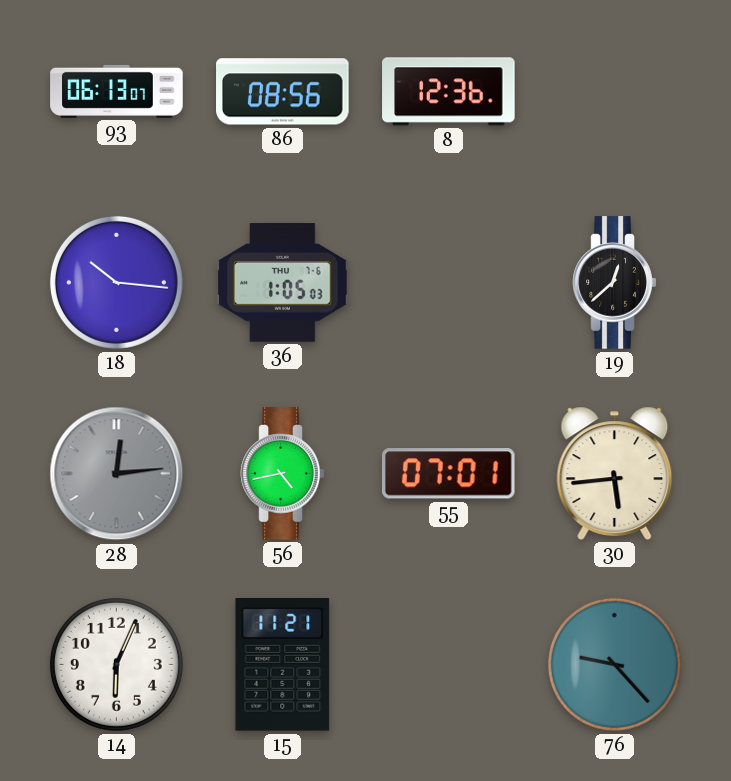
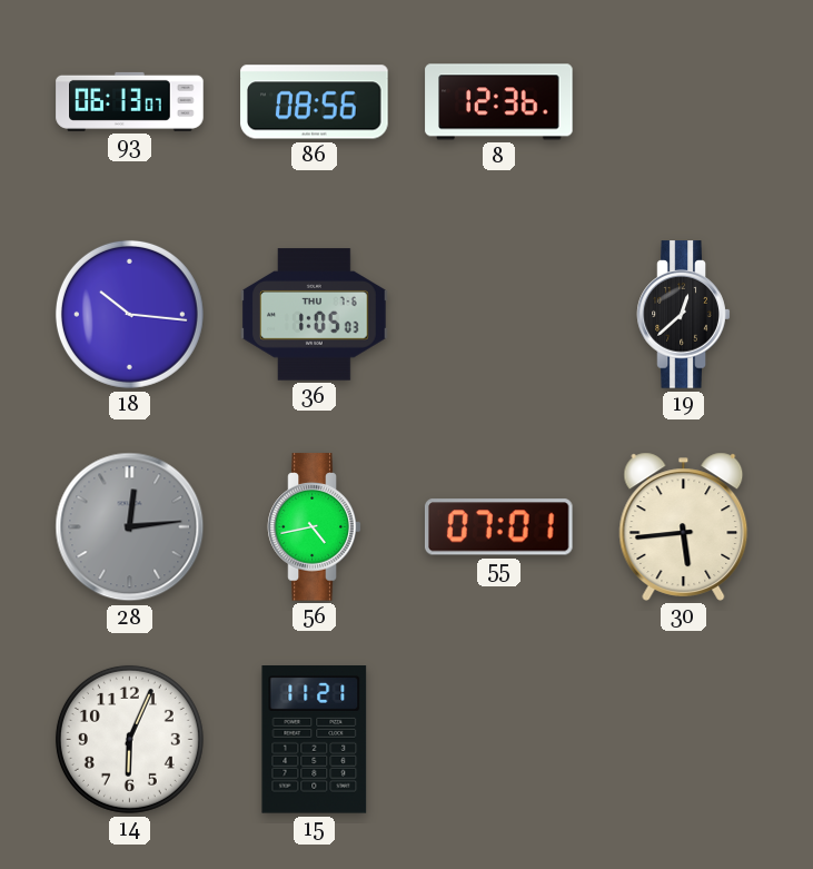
76: 9:23 -> none
